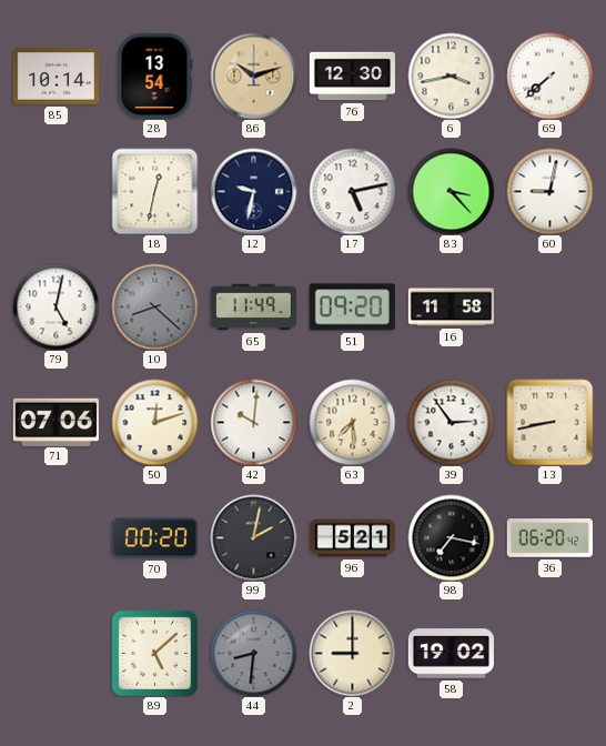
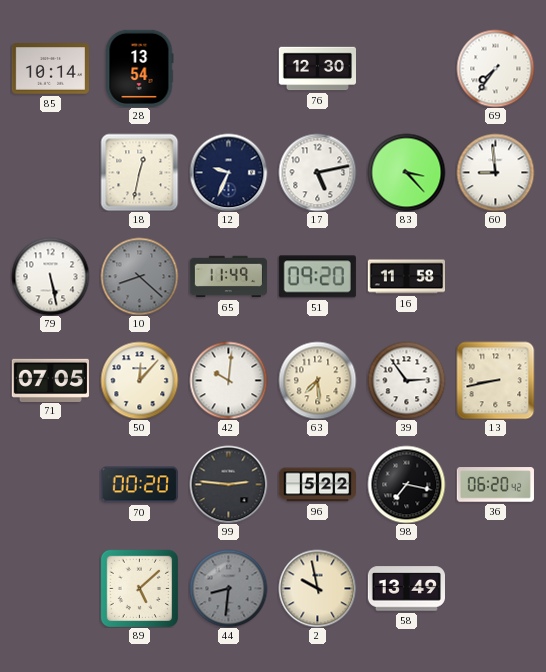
86: 10:12 -> none
6: 3:43 -> none
69: 7:38 -> 7:36
12: 9:32 -> 9:34
60: 9:02 -> 8:59
79: 5:02 -> 5:28
71: 07:06 -> 07:05
50: 12:12 -> 12:07
99: 2:02 -> 2:46
96: 5:21 -> 5:22
2: 9:00 -> 9:58
58: 19:02 -> 13:49
